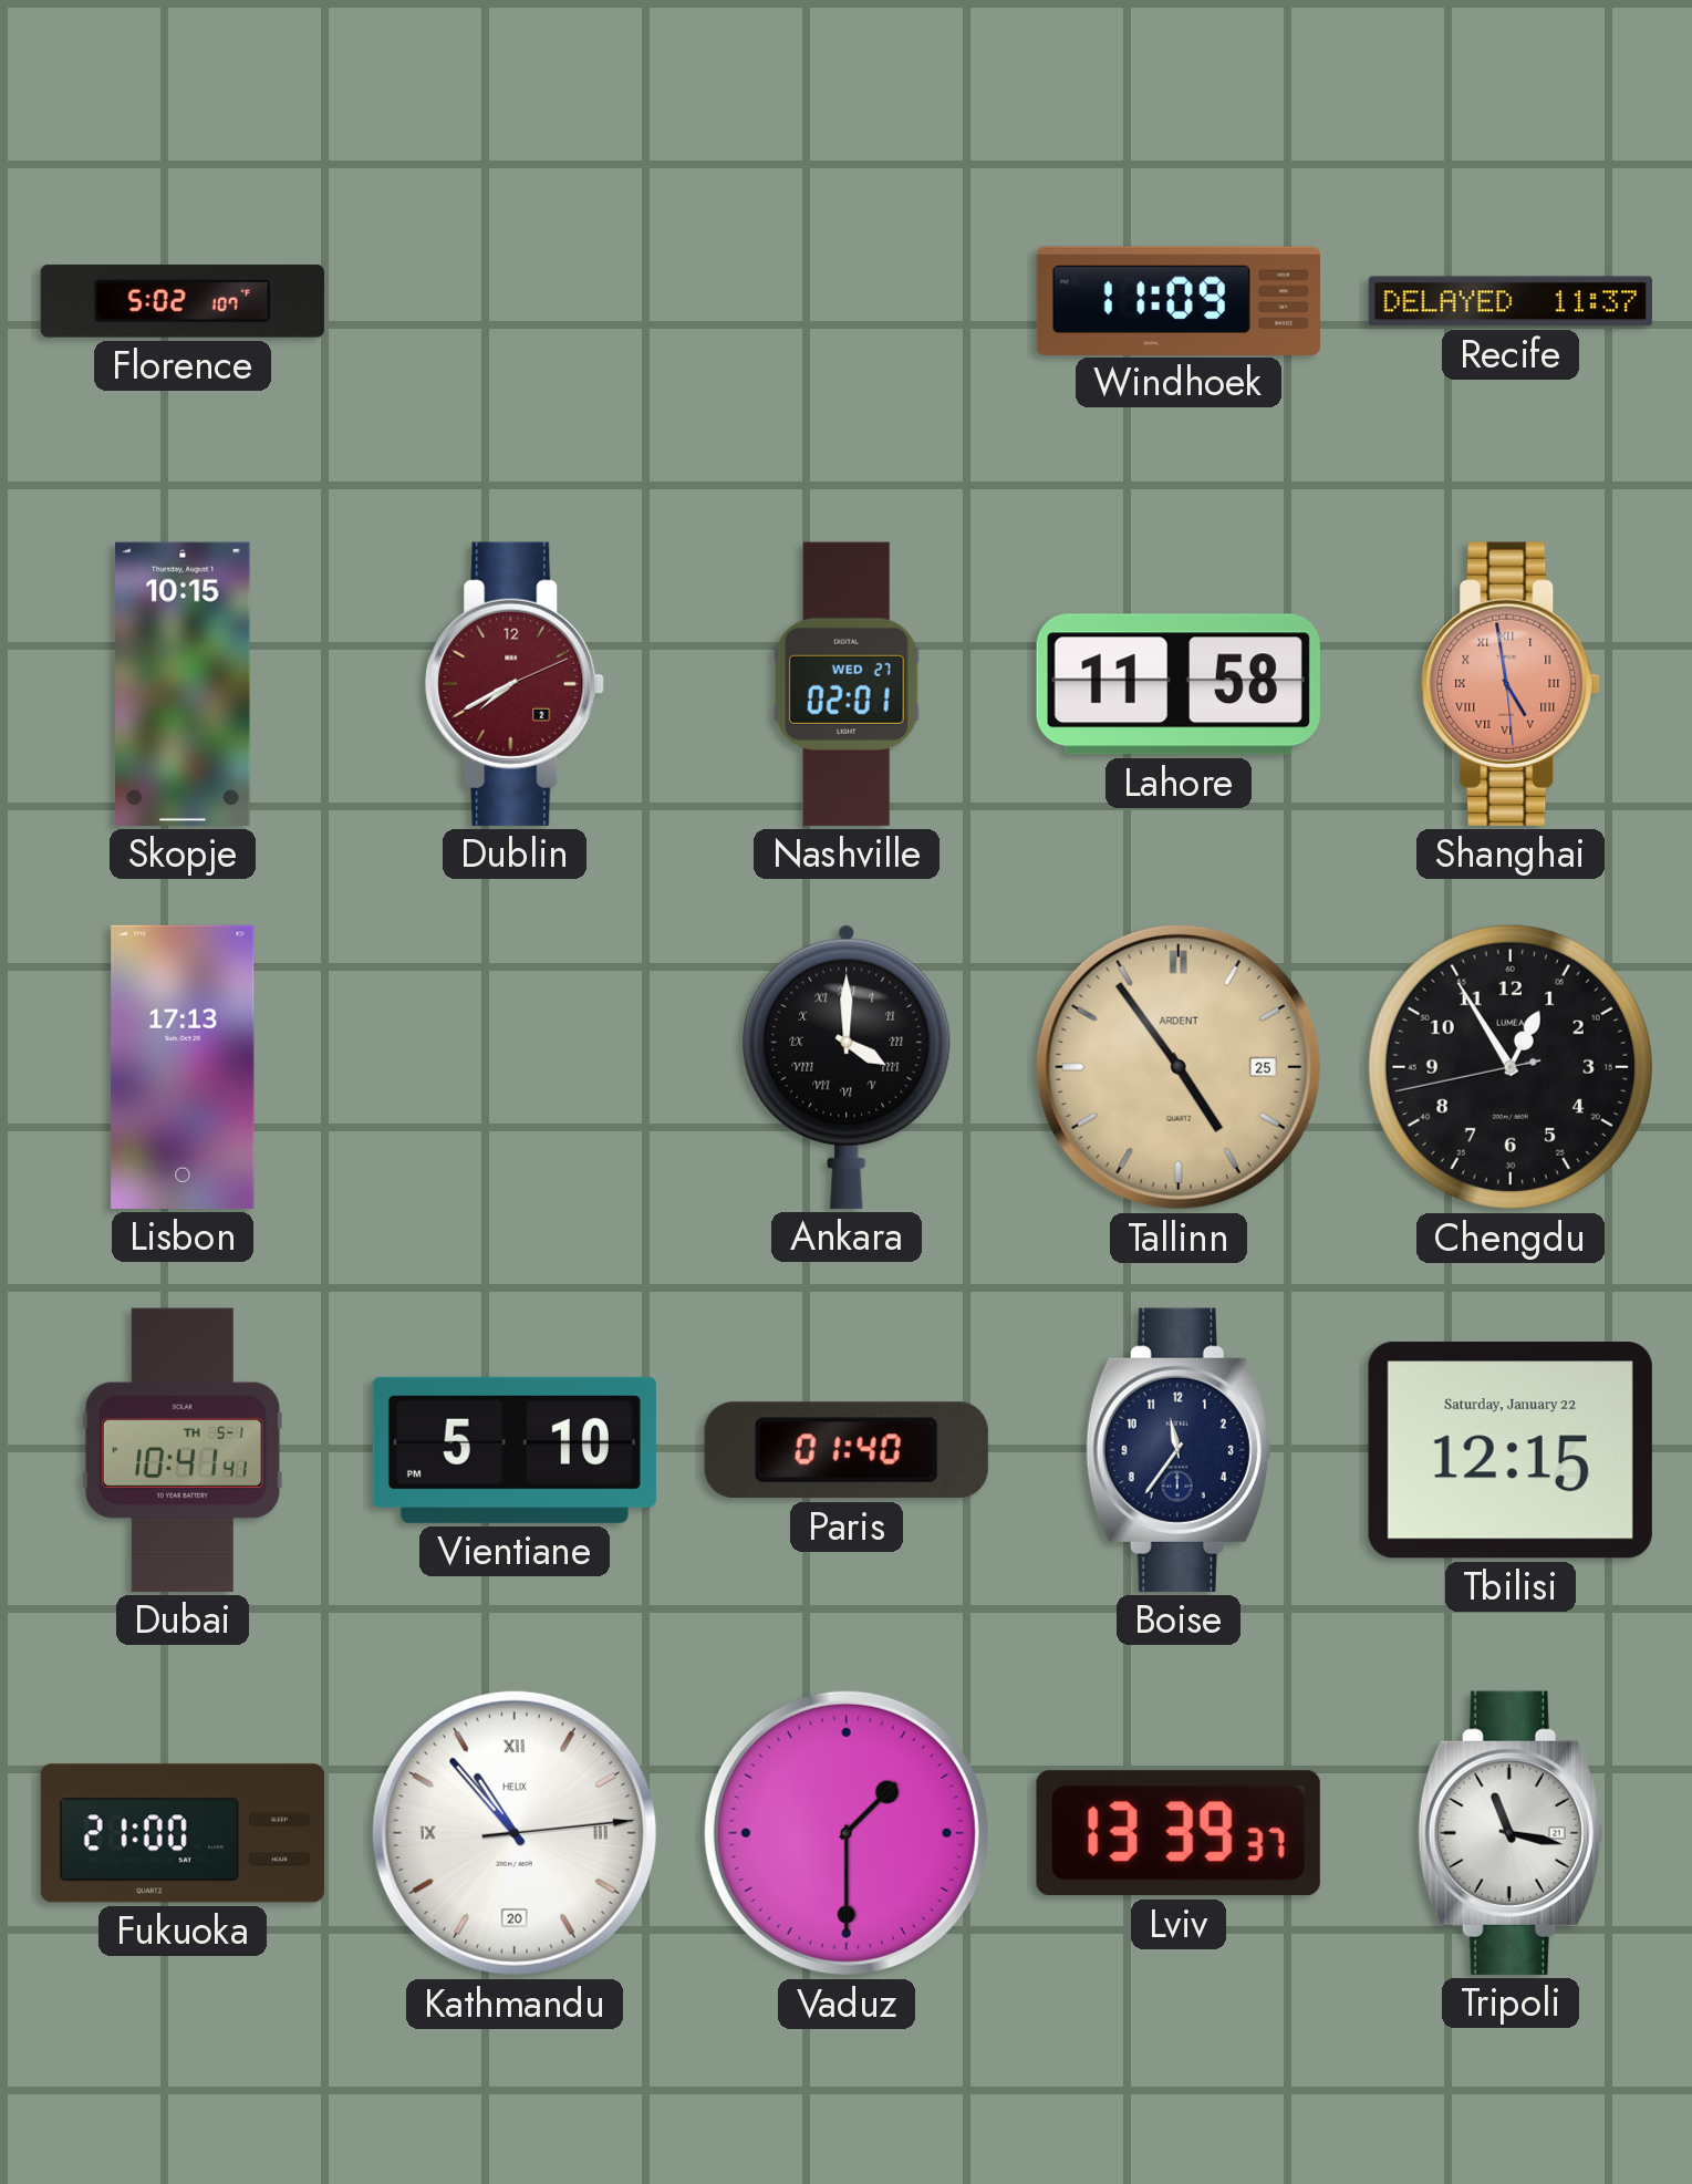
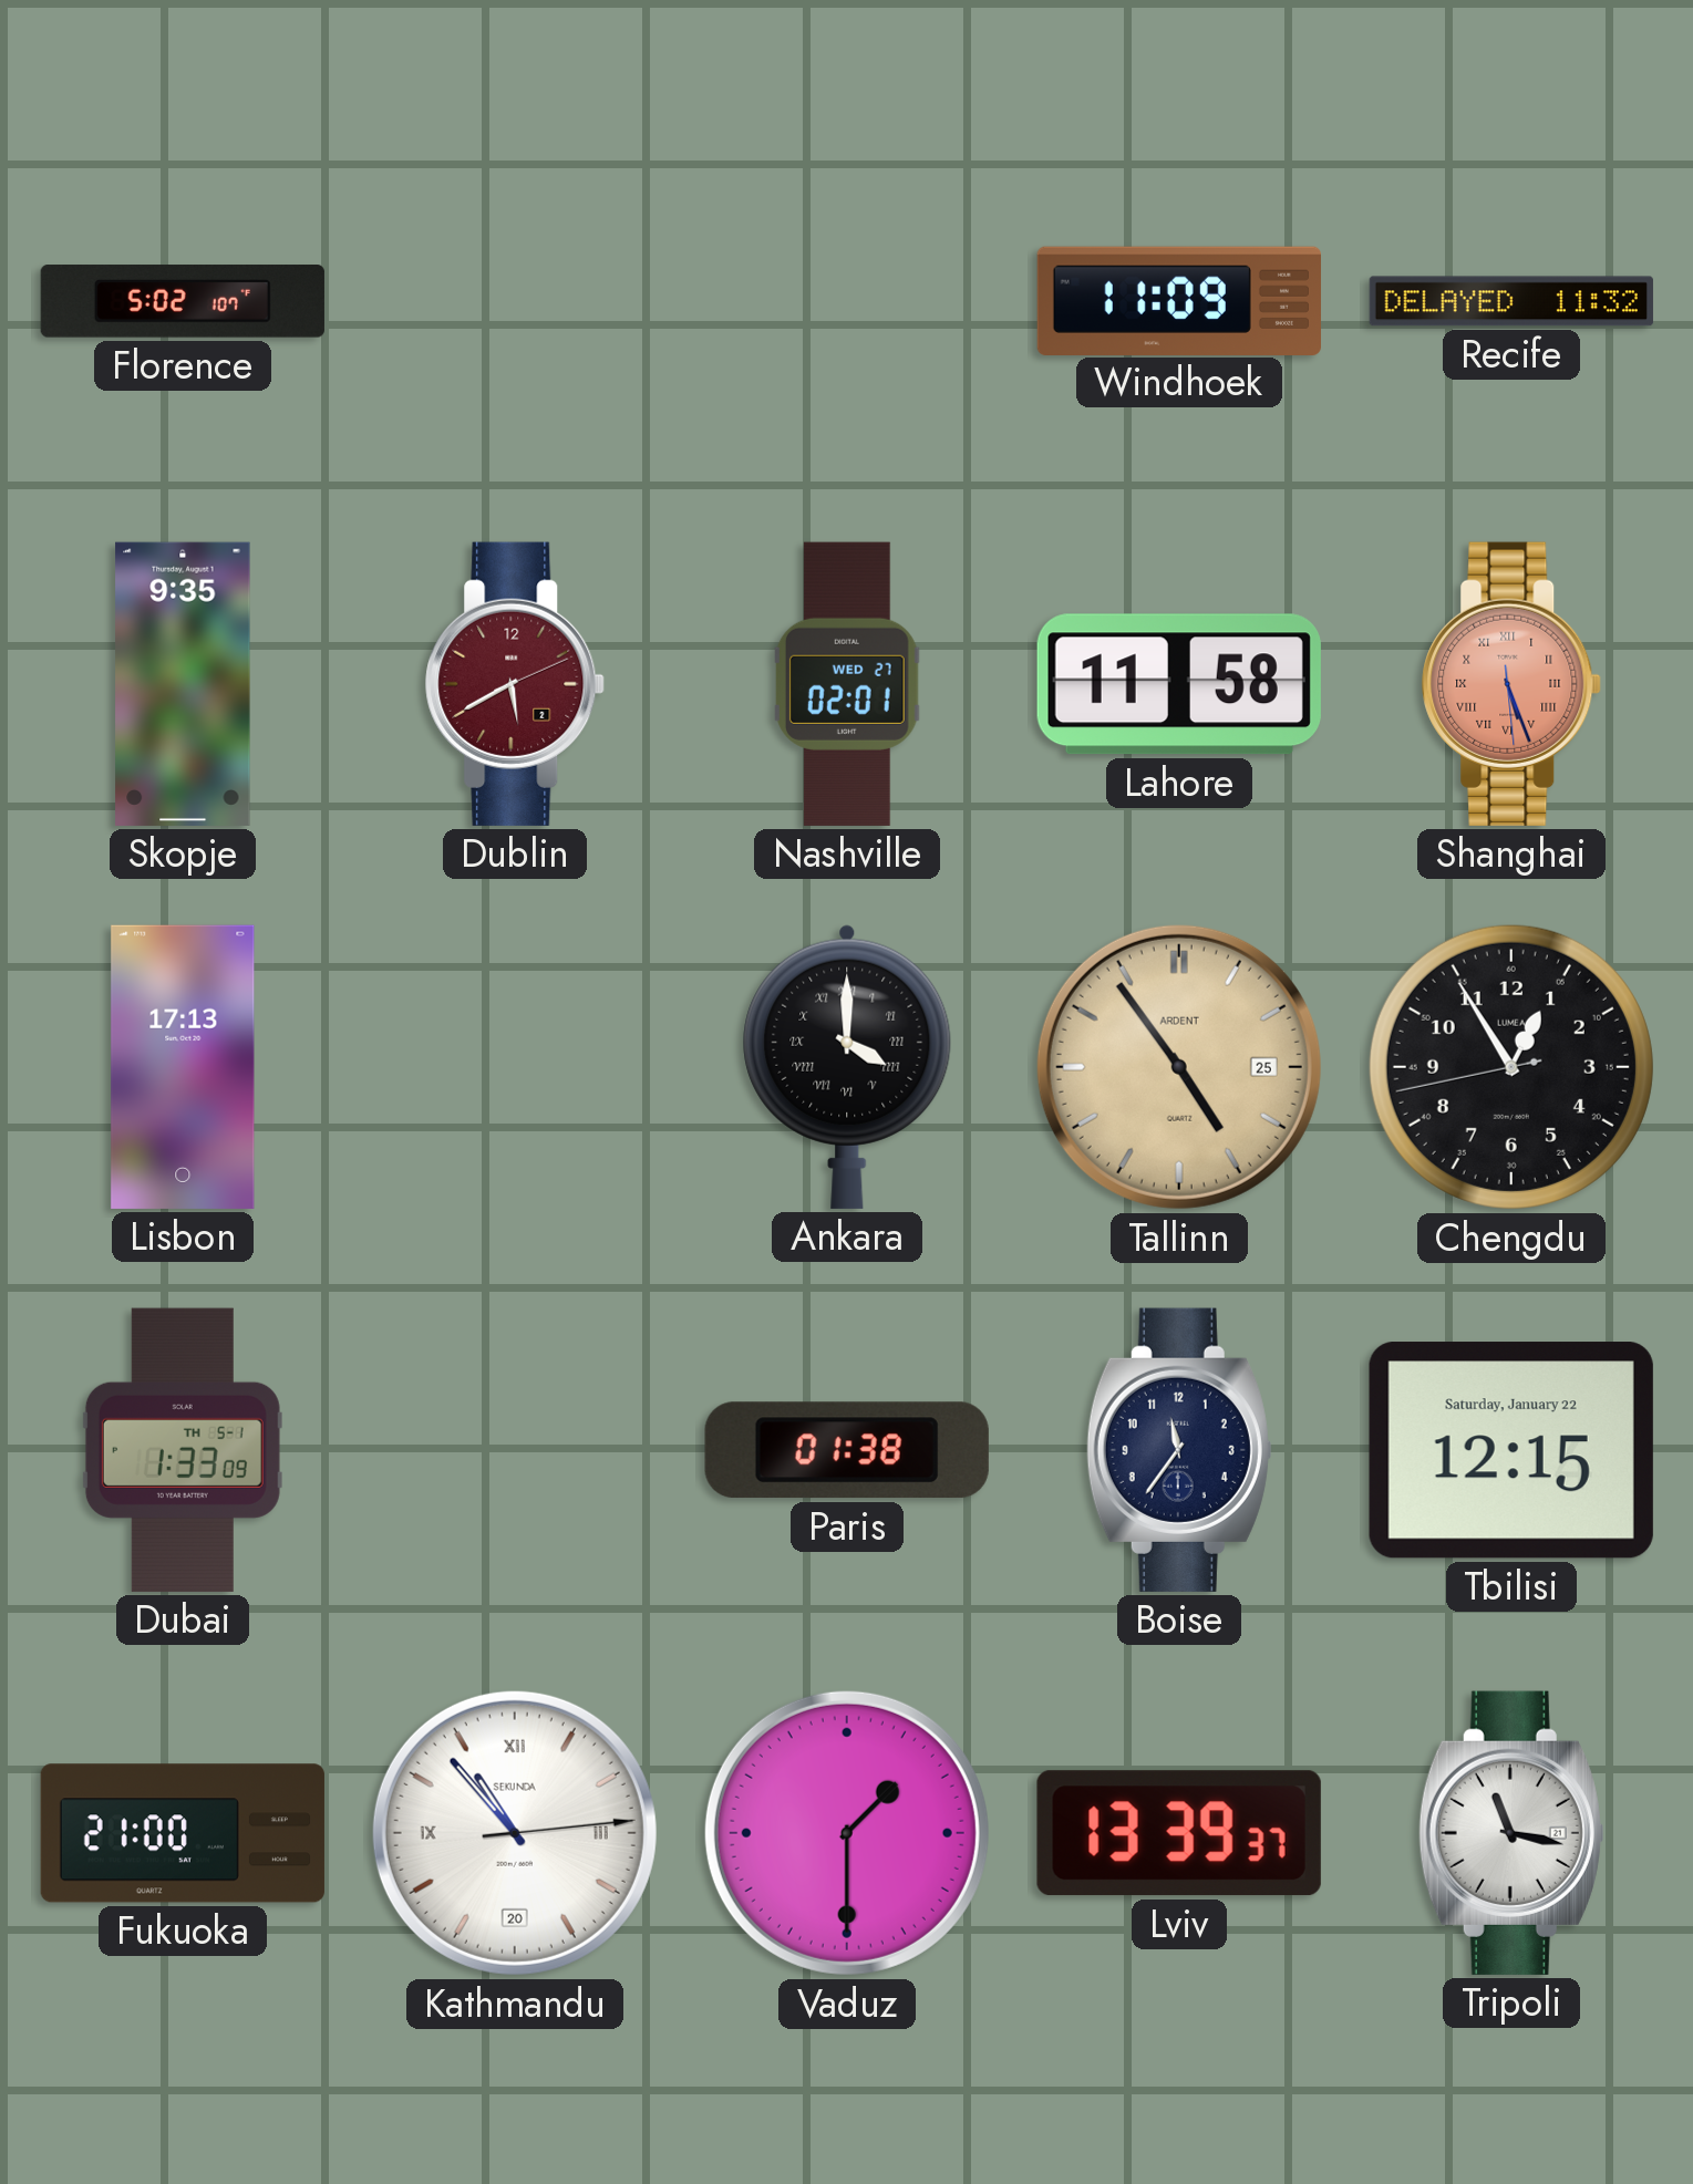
Recife: 11:37 -> 11:32
Skopje: 10:15 -> 9:35
Dublin: 7:40 -> 5:40
Shanghai: 4:58 -> 5:26
Dubai: 10:41 -> 1:33
Vientiane: 5:10 -> none
Paris: 01:40 -> 01:38
Kathmandu brand: HELIX -> SEKUNDA
